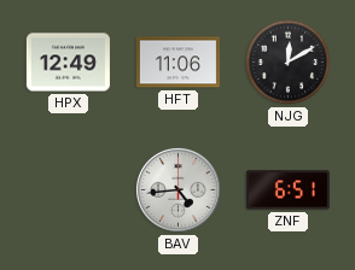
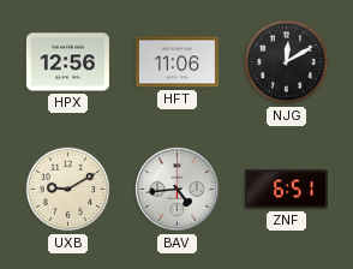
HPX: 12:49 -> 12:56
UXB: none -> 9:10
